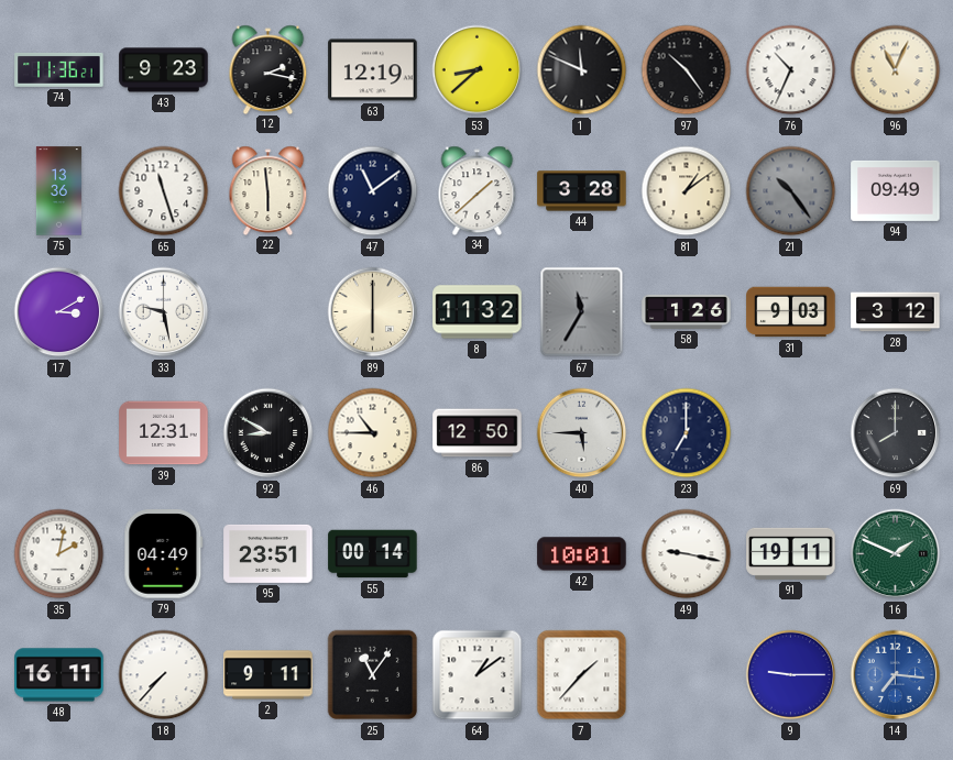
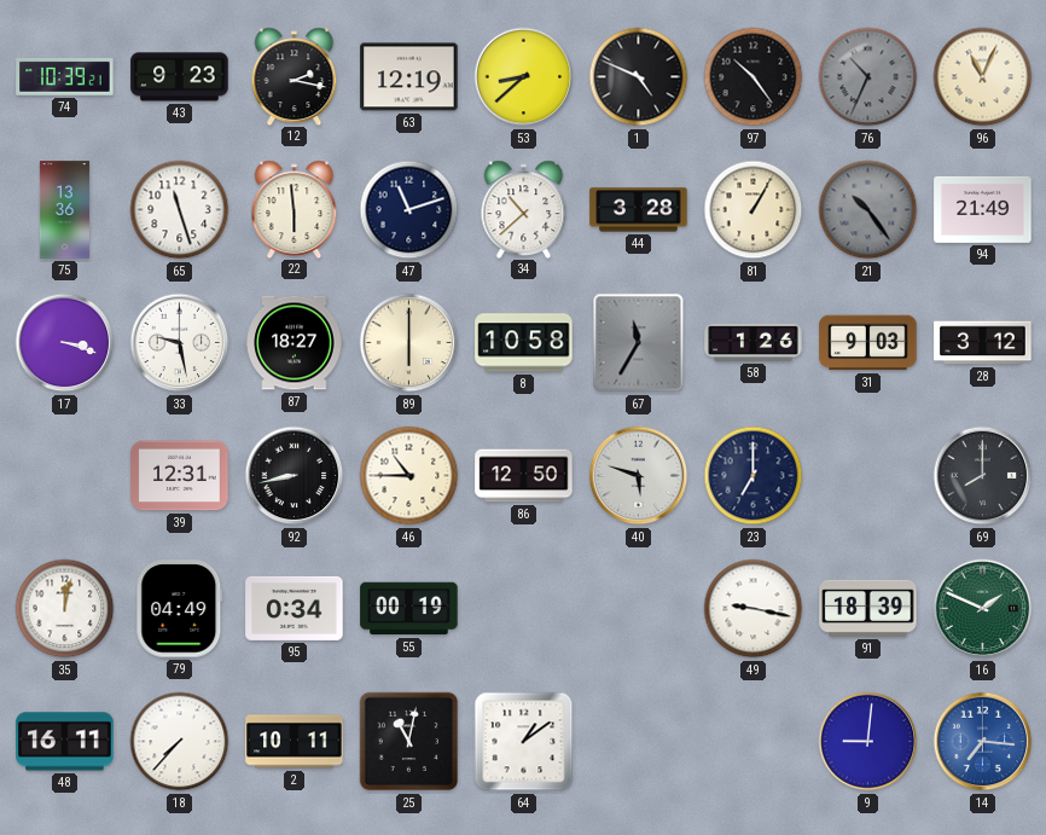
74: 11:36 -> 10:39
1: 11:49 -> 4:49
76 dial: white -> grey
47: 11:09 -> 11:12
34: 1:38 -> 10:38
81: 1:09 -> 1:05
94: 09:49 -> 21:49
17: 3:10 -> 3:18
87: none -> 18:27
8: 11:32 -> 10:58
92: 8:50 -> 8:43
40: 5:45 -> 5:48
35: 2:02 -> 12:02
95: 23:51 -> 0:34
55: 00:14 -> 00:19
42: 10:01 -> none
91: 19:11 -> 18:39
2: 9:11 -> 10:11
25: 11:06 -> 11:02
7: 1:37 -> none
9: 9:15 -> 9:01
